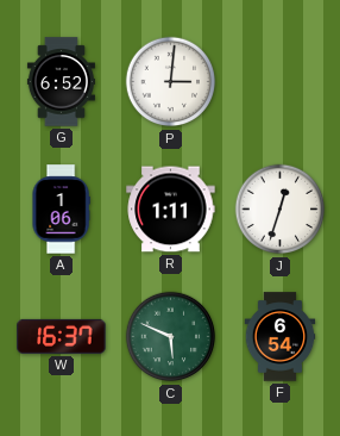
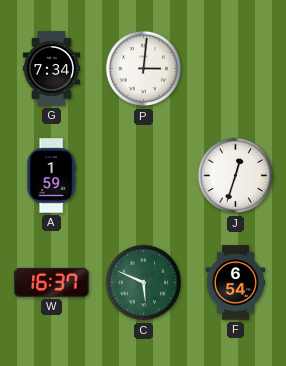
G: 6:52 -> 7:34
A: 1:06 -> 1:59
R: 1:11 -> none
